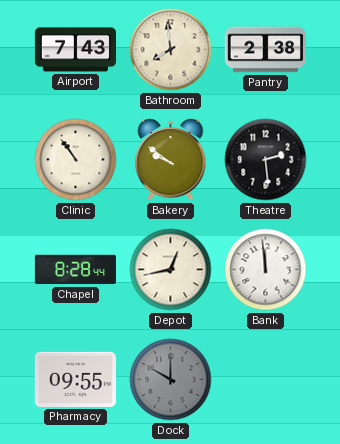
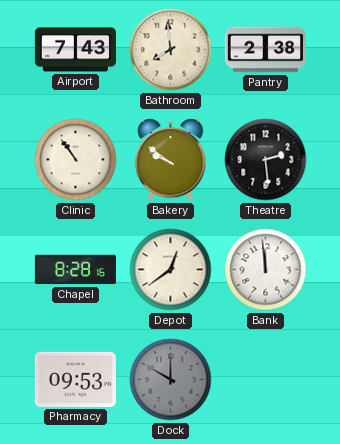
Chapel: 8:28:44 -> 8:28:16
Depot: 12:43 -> 12:39
Pharmacy: 09:55 -> 09:53
